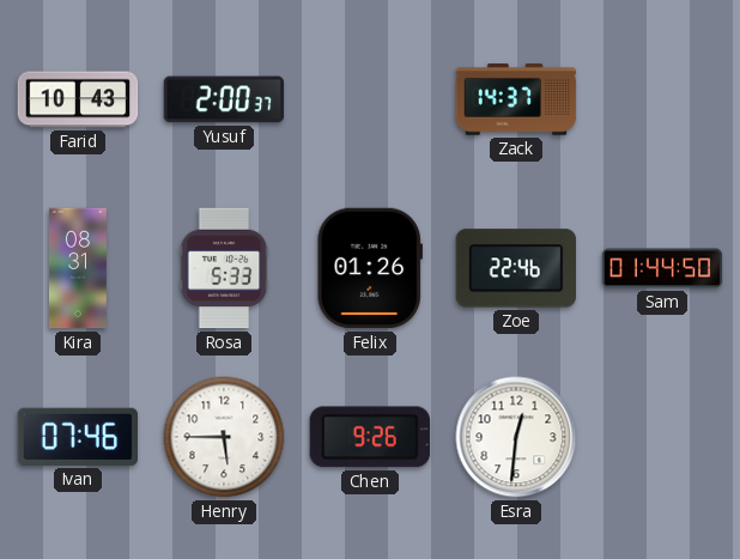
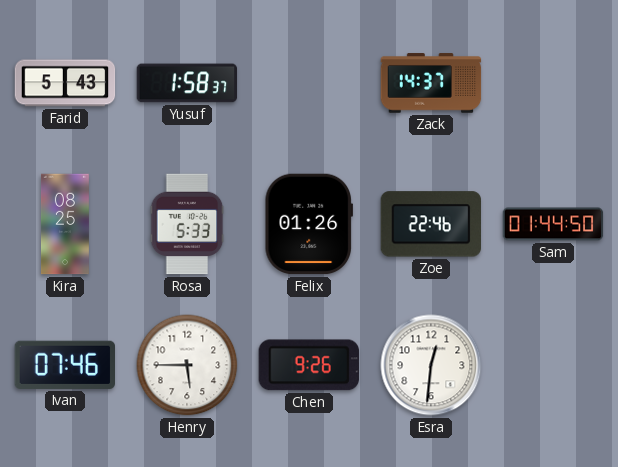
Farid: 10:43 -> 5:43
Yusuf: 2:00 -> 1:58
Kira: 08:31 -> 08:25
